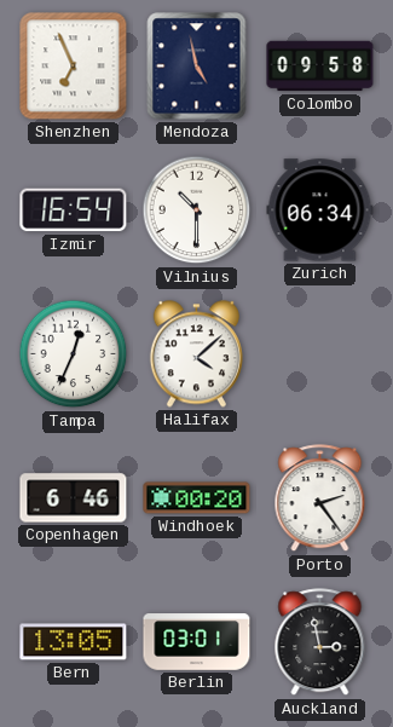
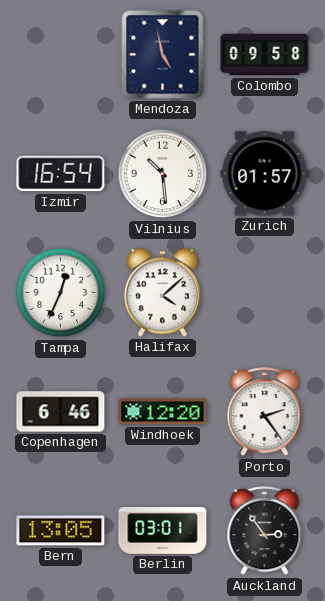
Shenzhen: 6:56 -> none
Vilnius: 10:30 -> 10:29
Zurich: 06:34 -> 01:57
Windhoek: 00:20 -> 12:20
Auckland: 2:58 -> 2:54
